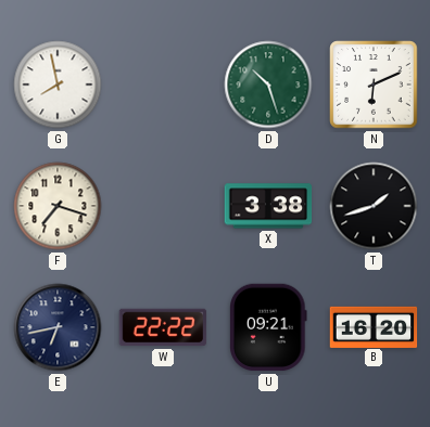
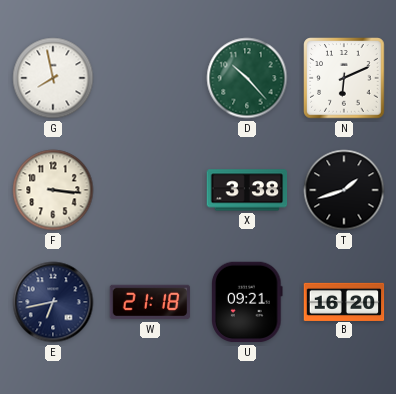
D: 10:27 -> 10:23
F: 7:18 -> 3:16
W: 22:22 -> 21:18
